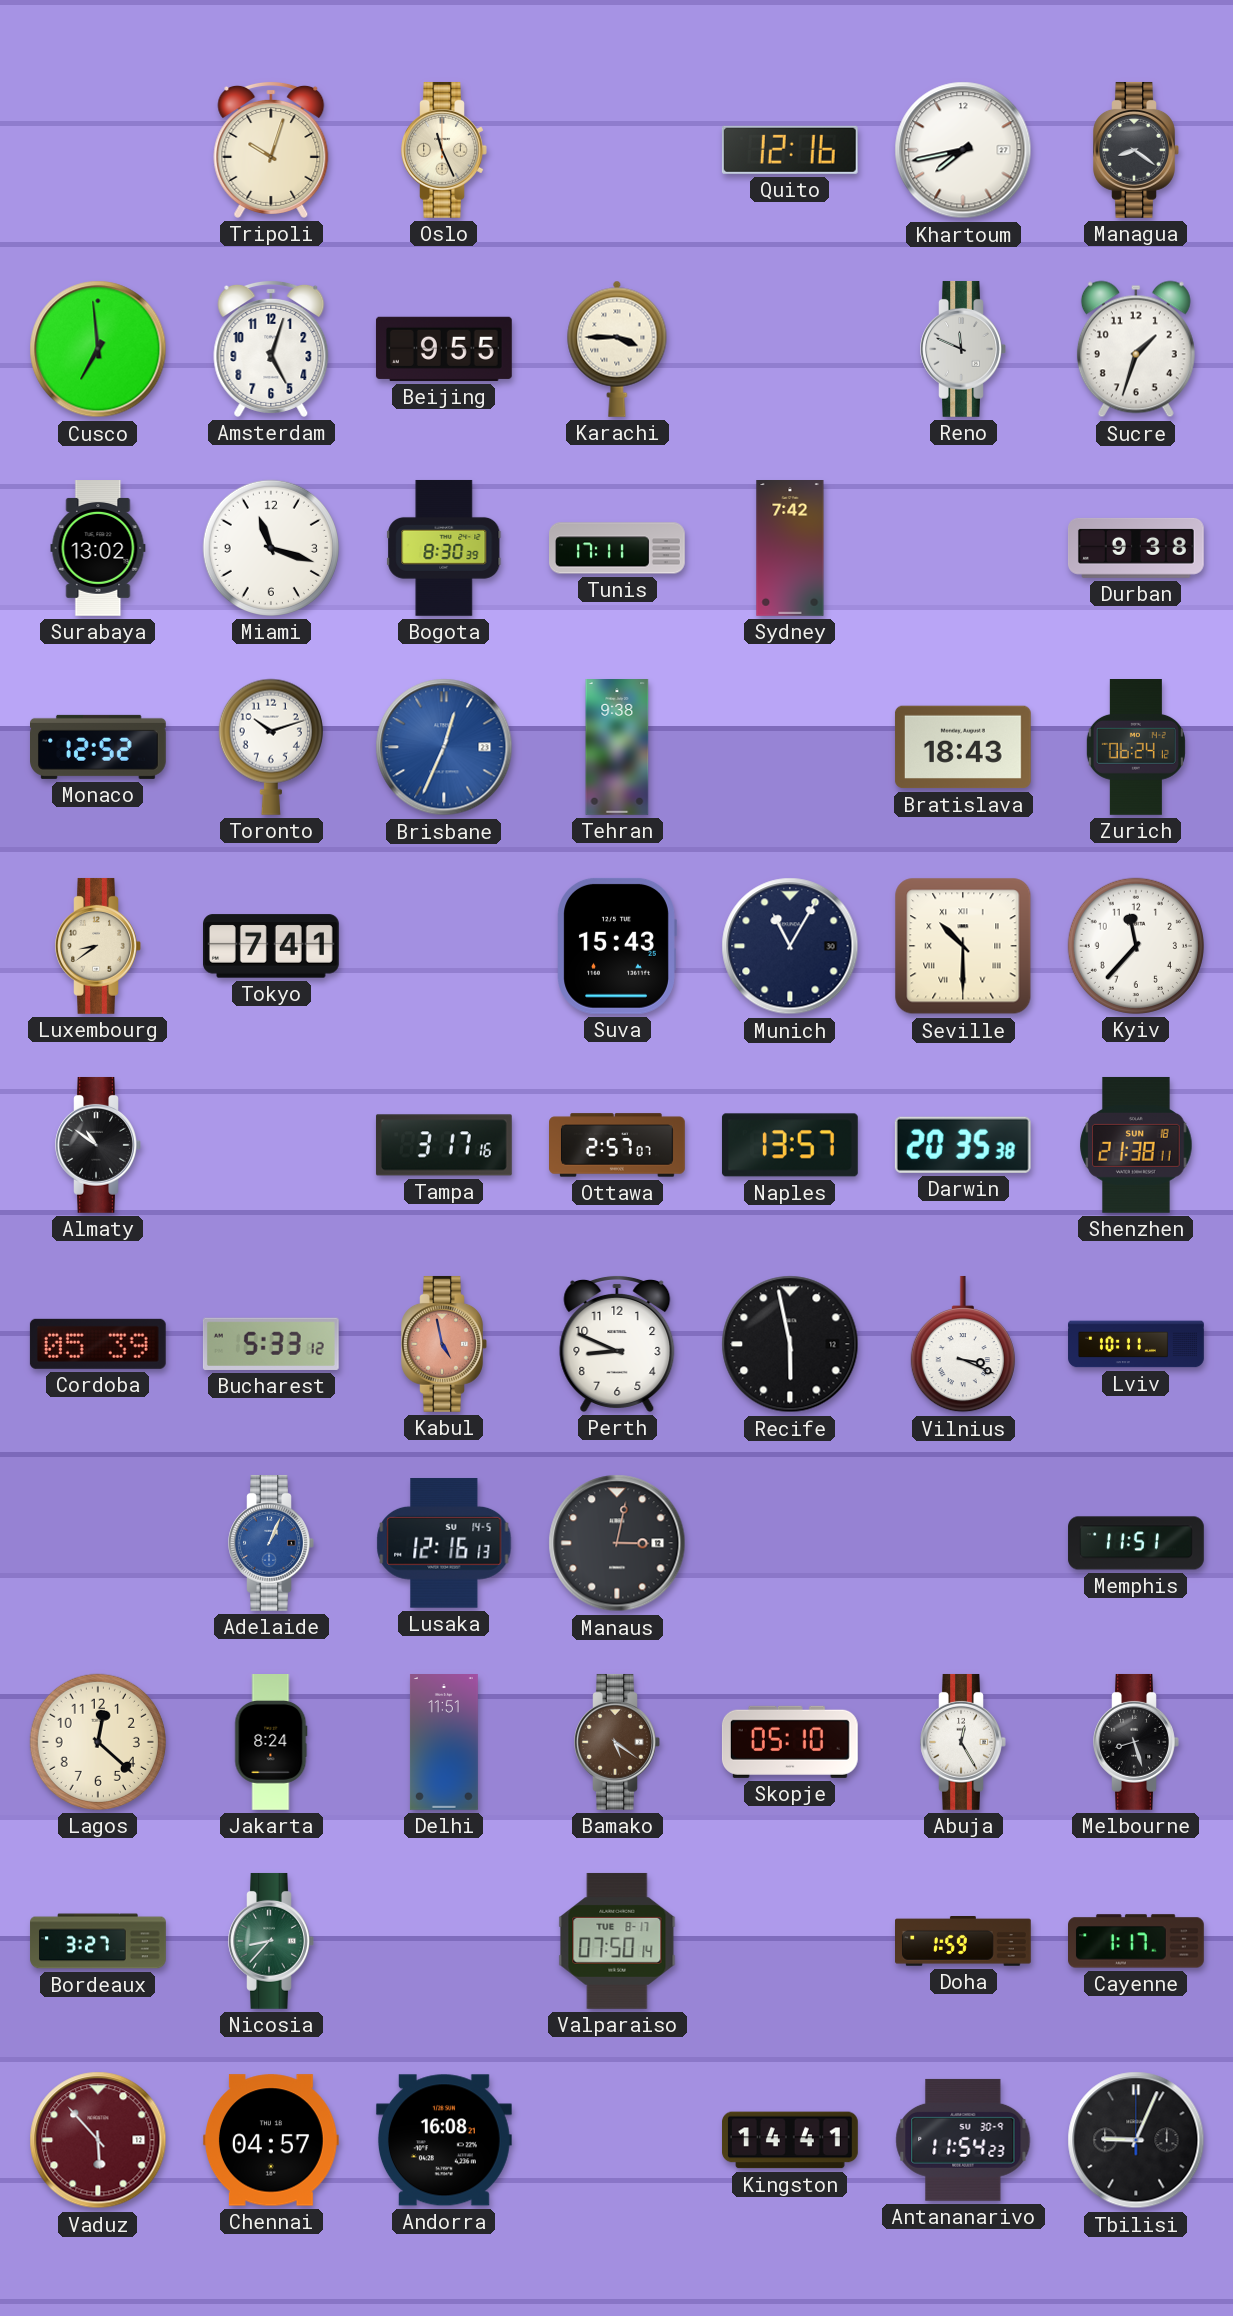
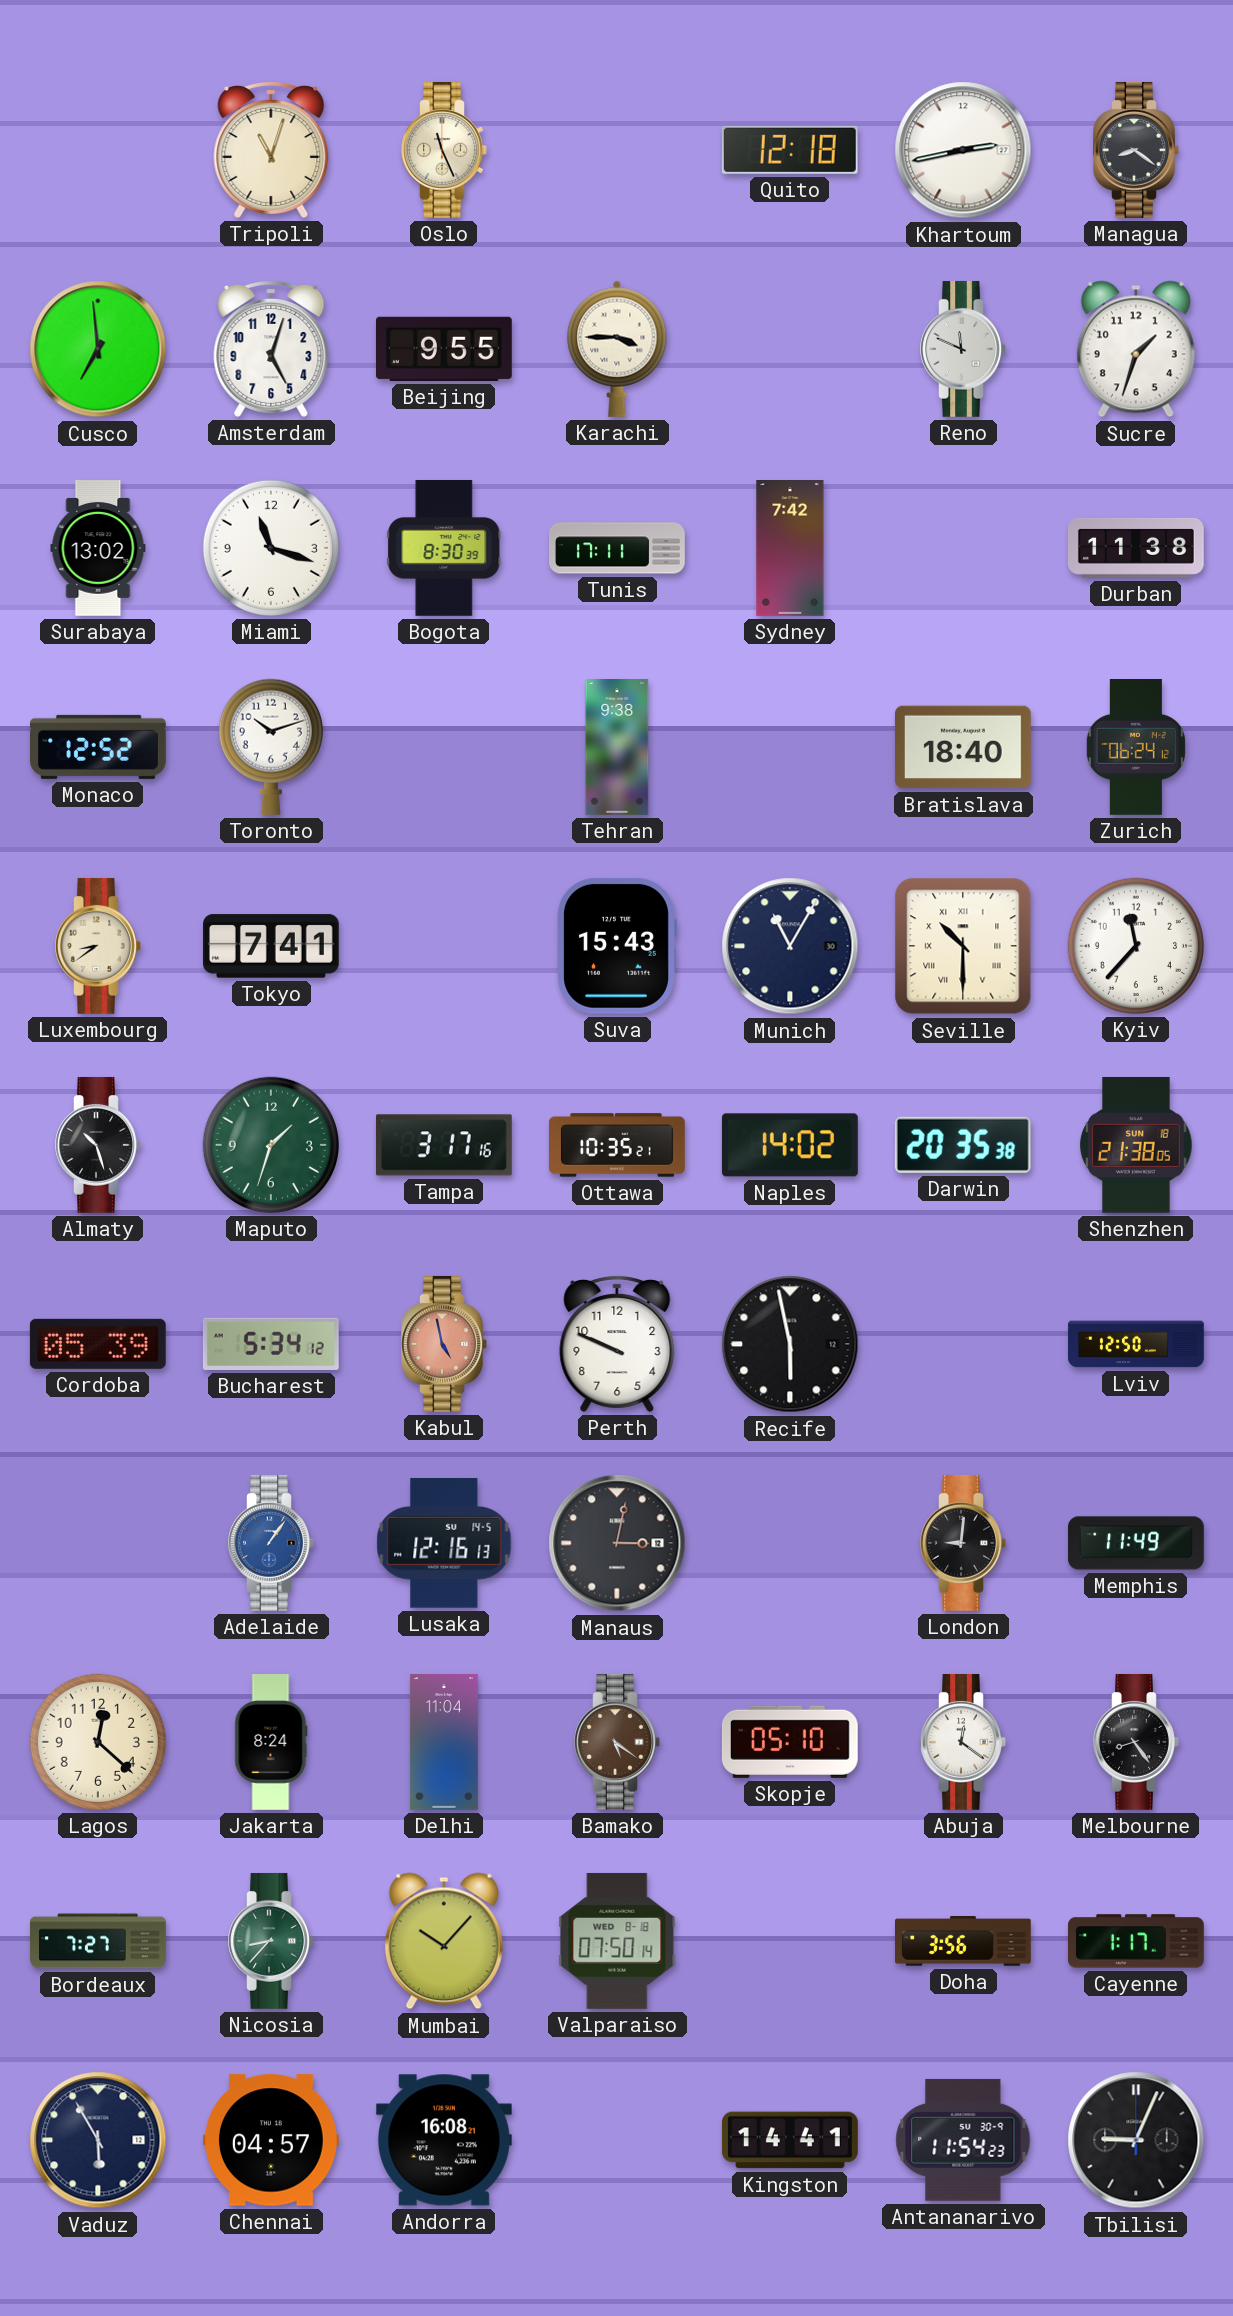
Tripoli: 10:03 -> 11:03
Quito: 12:16 -> 12:18
Khartoum: 7:43 -> 2:43
Durban: 9:38 -> 11:38
Brisbane: 12:34 -> none
Bratislava: 18:43 -> 18:40
Almaty: 10:51 -> 10:27
Maputo: none -> 1:33
Ottawa: 2:57 -> 10:35
Naples: 13:57 -> 14:02
Shenzhen: 21:38:11 -> 21:38:05
Bucharest: 5:33 -> 5:34
Perth: 8:49 -> 9:49
Vilnius: 3:19 -> none
Lviv: 10:11 -> 12:50
Adelaide: 1:04 -> 1:06
London: none -> 9:01
Memphis: 11:51 -> 11:49
Delhi: 11:51 -> 11:04
Abuja: 12:25 -> 12:21
Melbourne: 8:27 -> 8:24
Bordeaux: 3:27 -> 7:27
Mumbai: none -> 10:07
Valparaiso date: TUE 8-17 -> WED 8-18
Doha: 1:59 -> 3:56
Vaduz: 5:53 -> 5:55
Vaduz dial: burgundy -> navy
